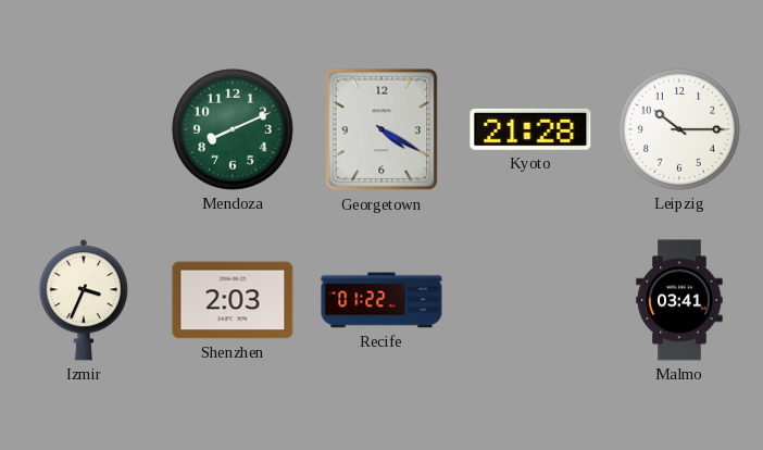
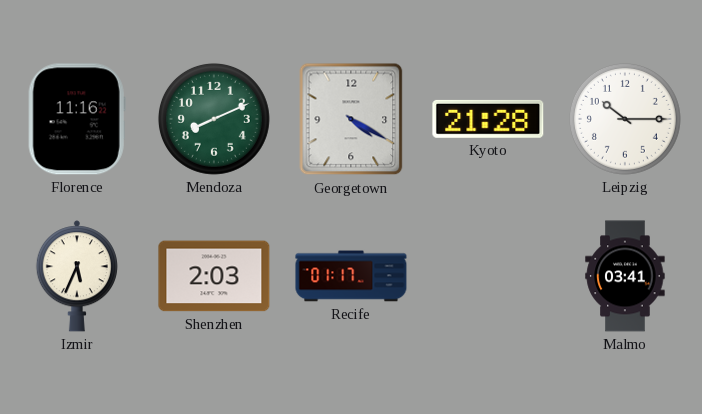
Florence: none -> 11:16
Izmir: 3:34 -> 5:34
Recife: 01:22 -> 01:17
